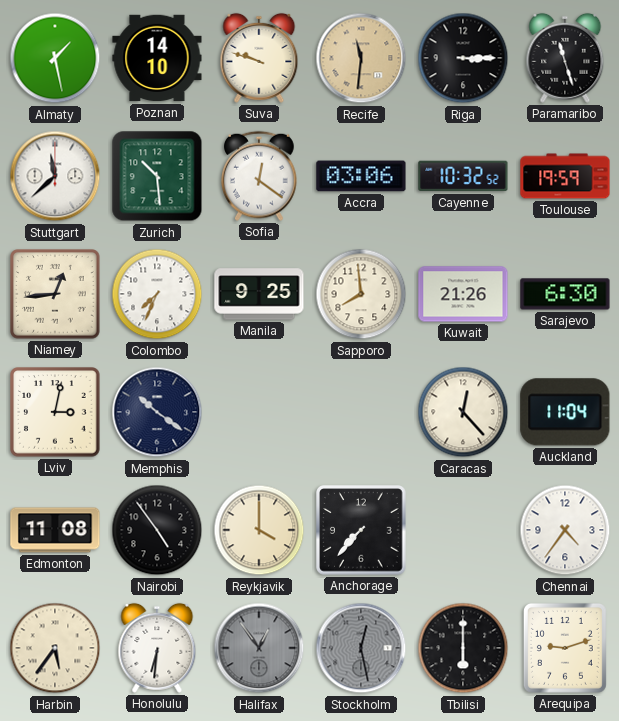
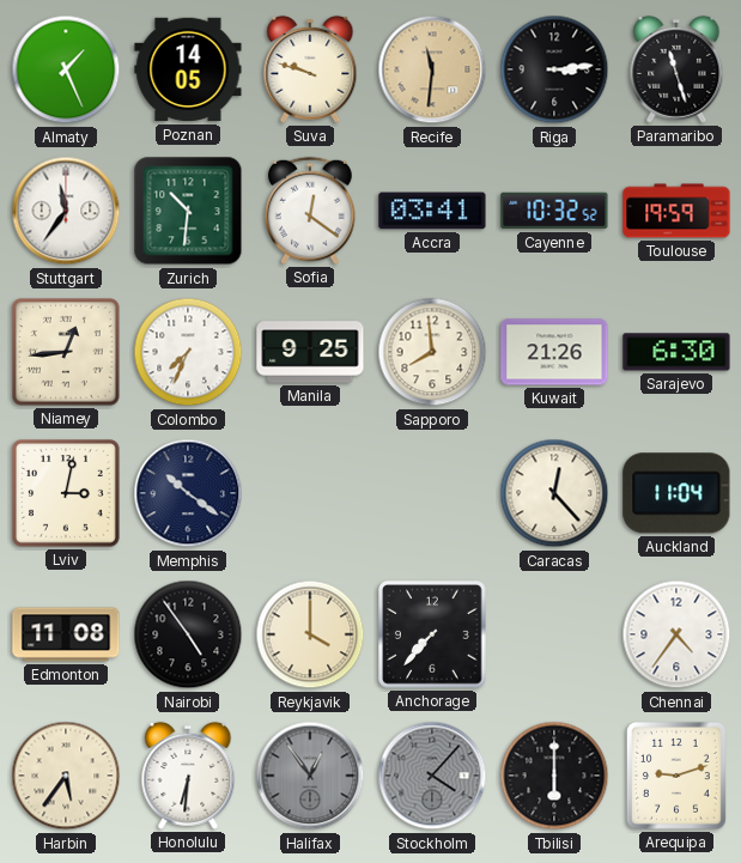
Almaty: 1:28 -> 1:26
Poznan: 14:10 -> 14:05
Riga: 3:15 -> 3:14
Stuttgart: 11:38 -> 11:36
Zurich: 10:29 -> 10:31
Accra: 03:06 -> 03:41
Stockholm: 12:28 -> 4:07
